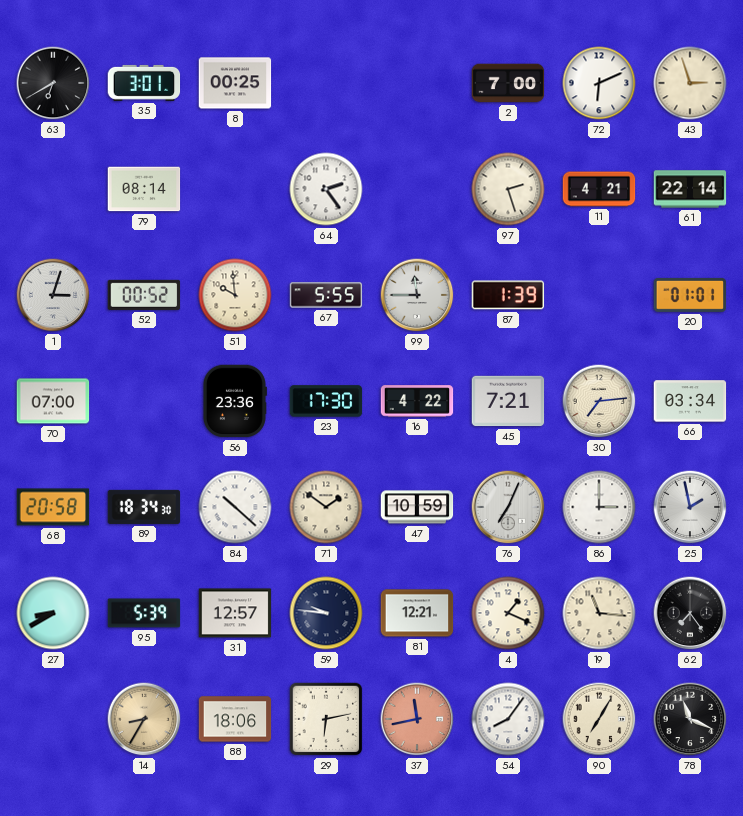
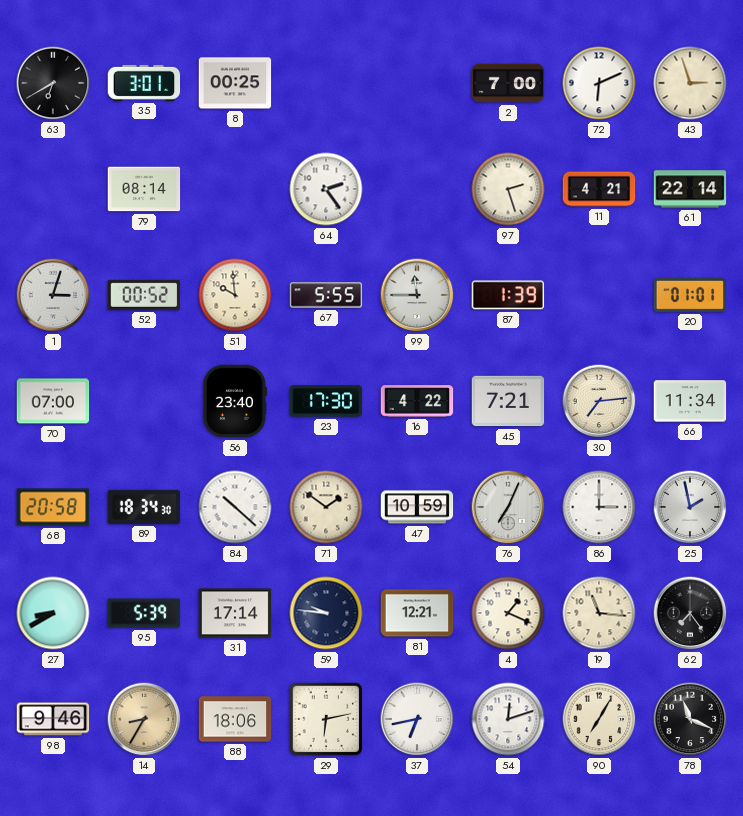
56: 23:36 -> 23:40
66: 03:34 -> 11:34
31: 12:57 -> 17:14
98: none -> 9:46
37: 11:43 -> 6:43
37 dial: salmon -> white
54: 8:06 -> 12:12
